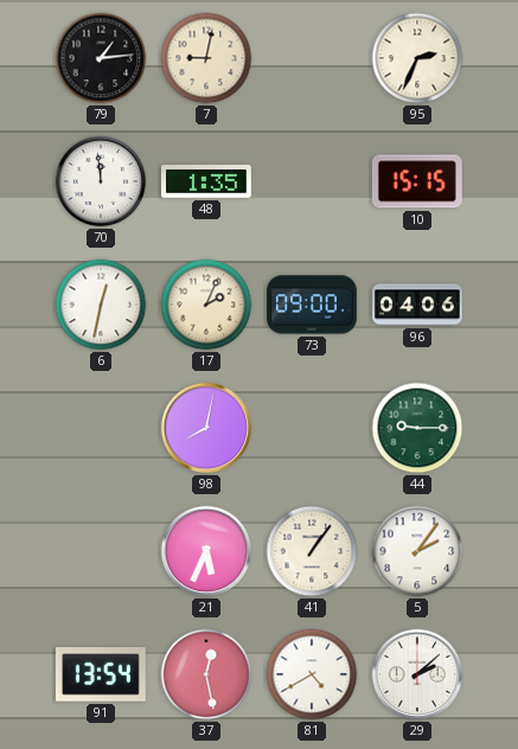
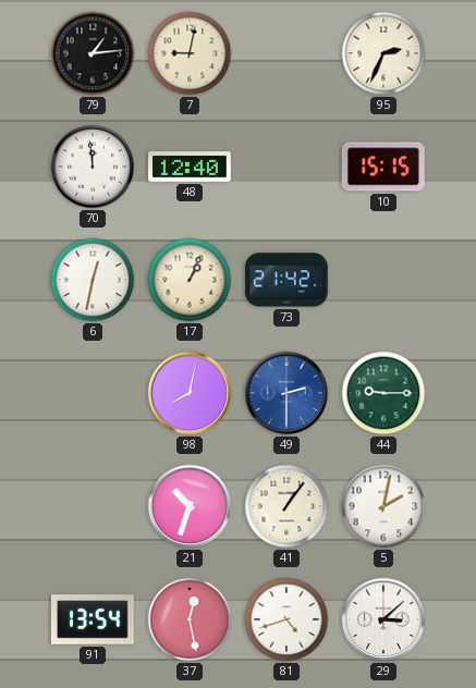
48: 1:35 -> 12:40
17: 2:04 -> 1:04
73: 09:00 -> 21:42
96: 04:06 -> none
49: none -> 2:30
21: 5:34 -> 10:33
5: 2:06 -> 2:02
81: 4:40 -> 4:42
29: 2:08 -> 3:08
